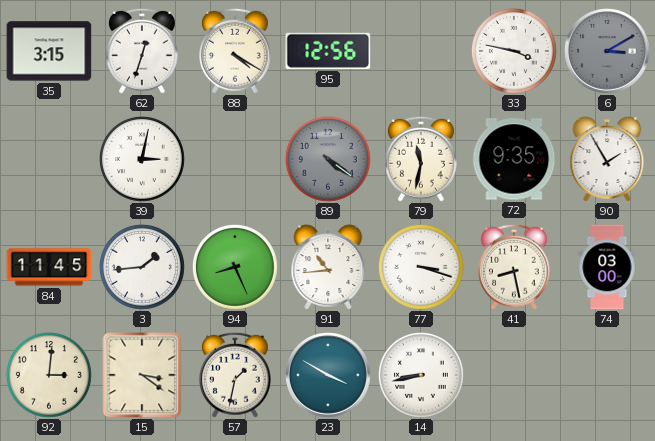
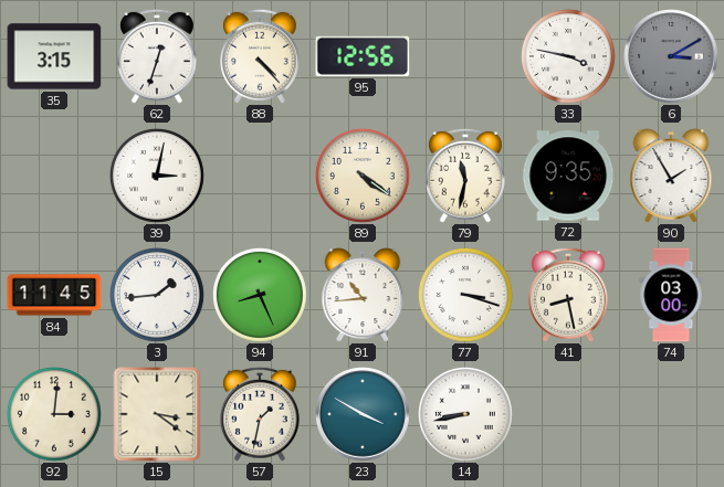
88: 4:20 -> 4:23
89 dial: grey -> cream
